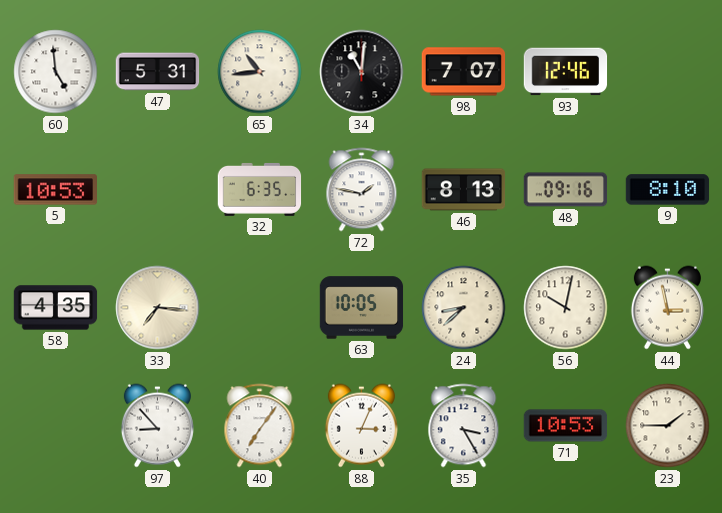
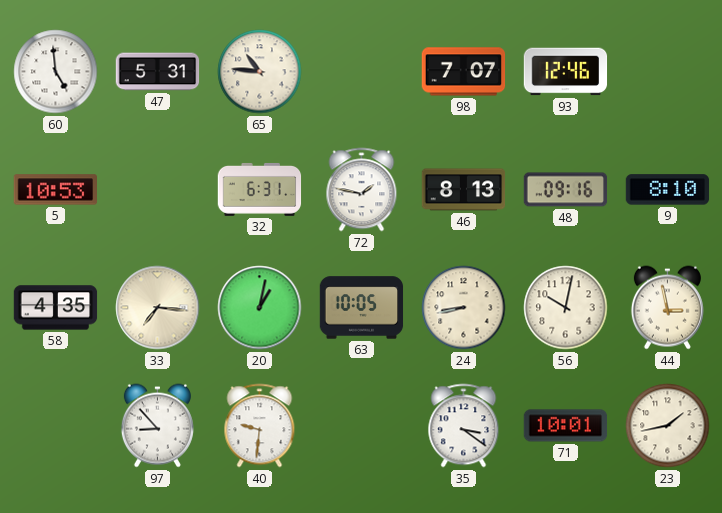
65: 10:44 -> 10:46
34: 11:01 -> none
32: 6:35 -> 6:31
20: none -> 1:02
24: 8:38 -> 8:43
40: 7:06 -> 9:31
88: 3:04 -> none
35: 3:25 -> 3:21
71: 10:53 -> 10:01
23: 1:45 -> 1:43
